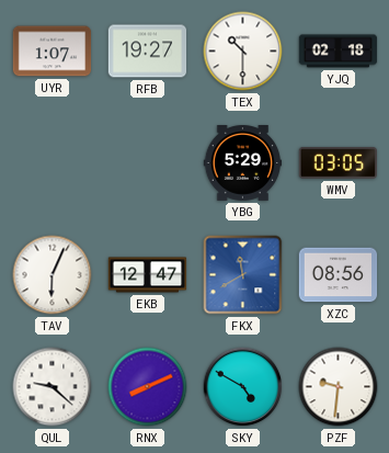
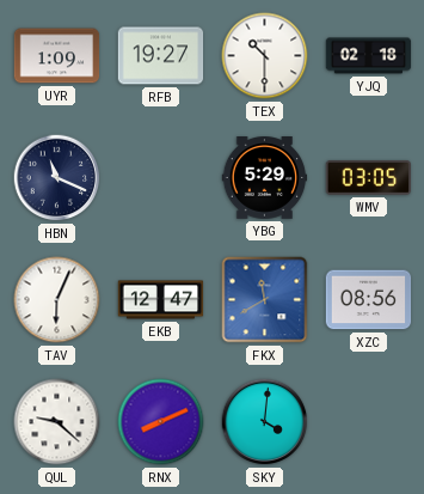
UYR: 1:07 -> 1:09
HBN: none -> 11:19
SKY: 4:50 -> 4:01
PZF: 9:31 -> none
